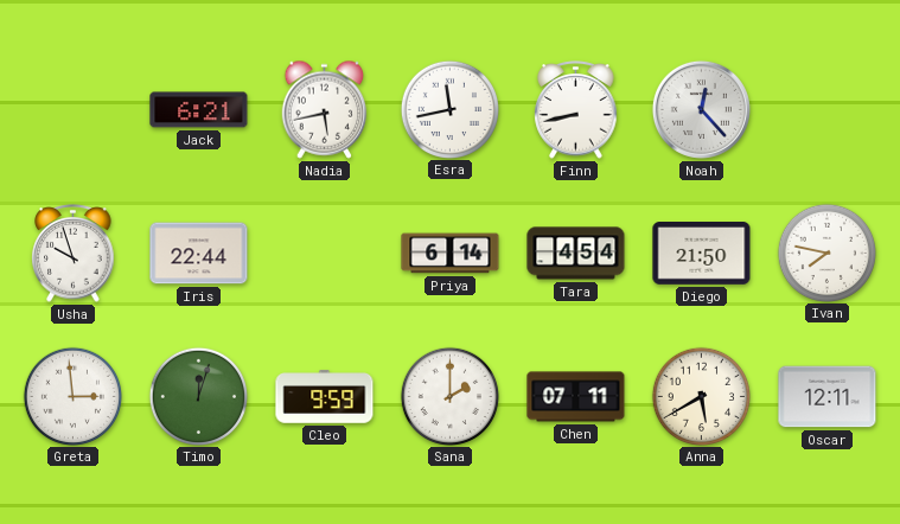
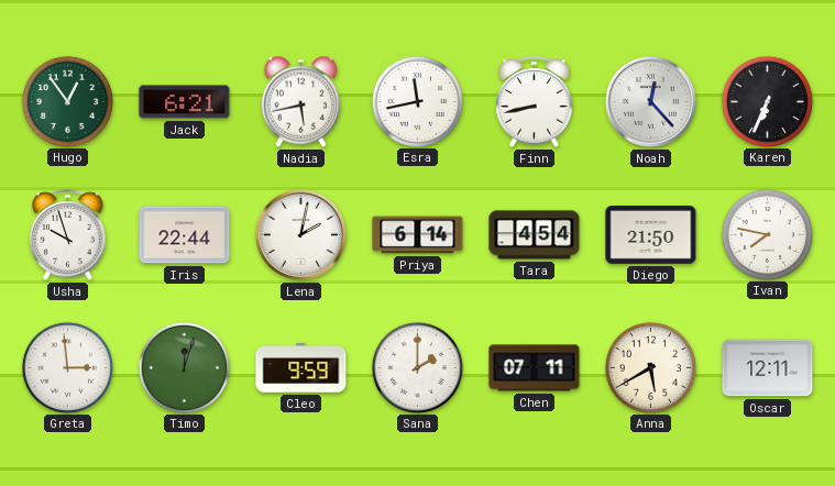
Hugo: none -> 12:54
Karen: none -> 6:34
Lena: none -> 2:02
